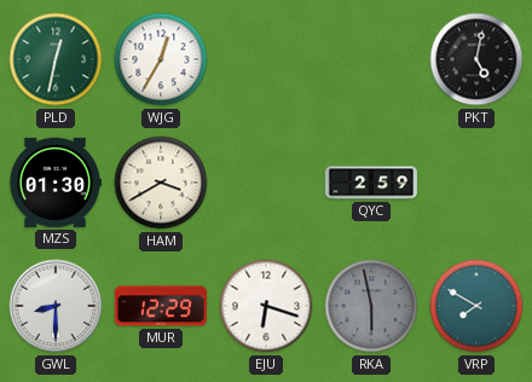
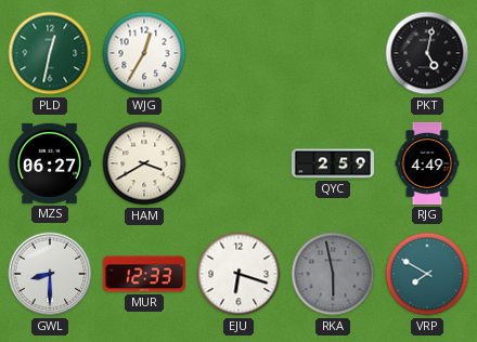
MZS: 01:30 -> 06:27
RJG: none -> 4:49
MUR: 12:29 -> 12:33
